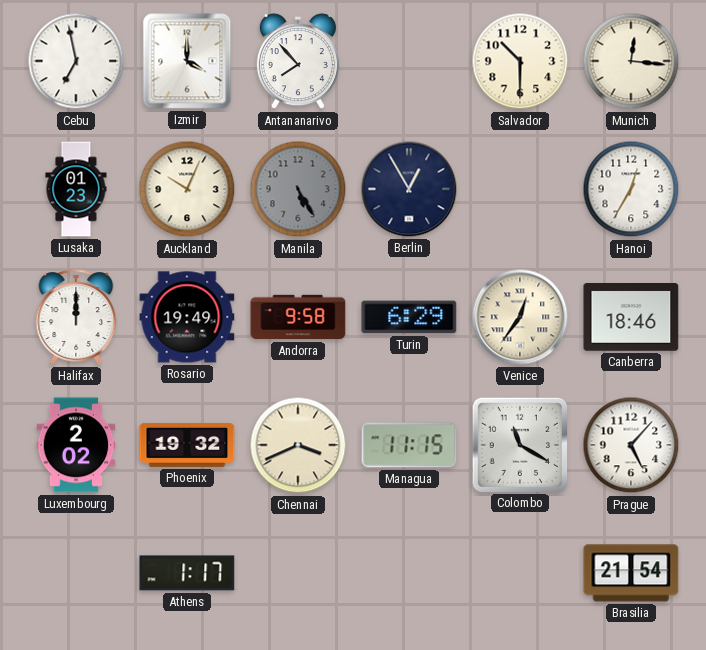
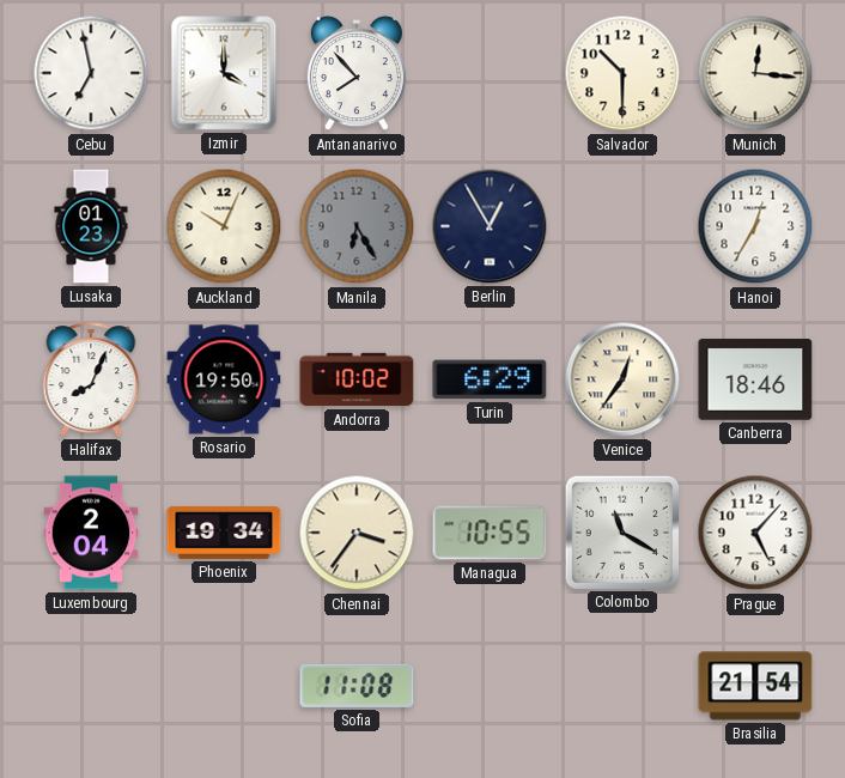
Manila: 5:25 -> 6:25
Halifax: 12:00 -> 8:04
Rosario: 19:49 -> 19:50
Andorra: 9:58 -> 10:02
Luxembourg: 2:02 -> 2:04
Phoenix: 19:32 -> 19:34
Chennai: 3:41 -> 3:36
Managua: 11:15 -> 10:55
Athens: 1:17 -> none
Sofia: none -> 11:08
